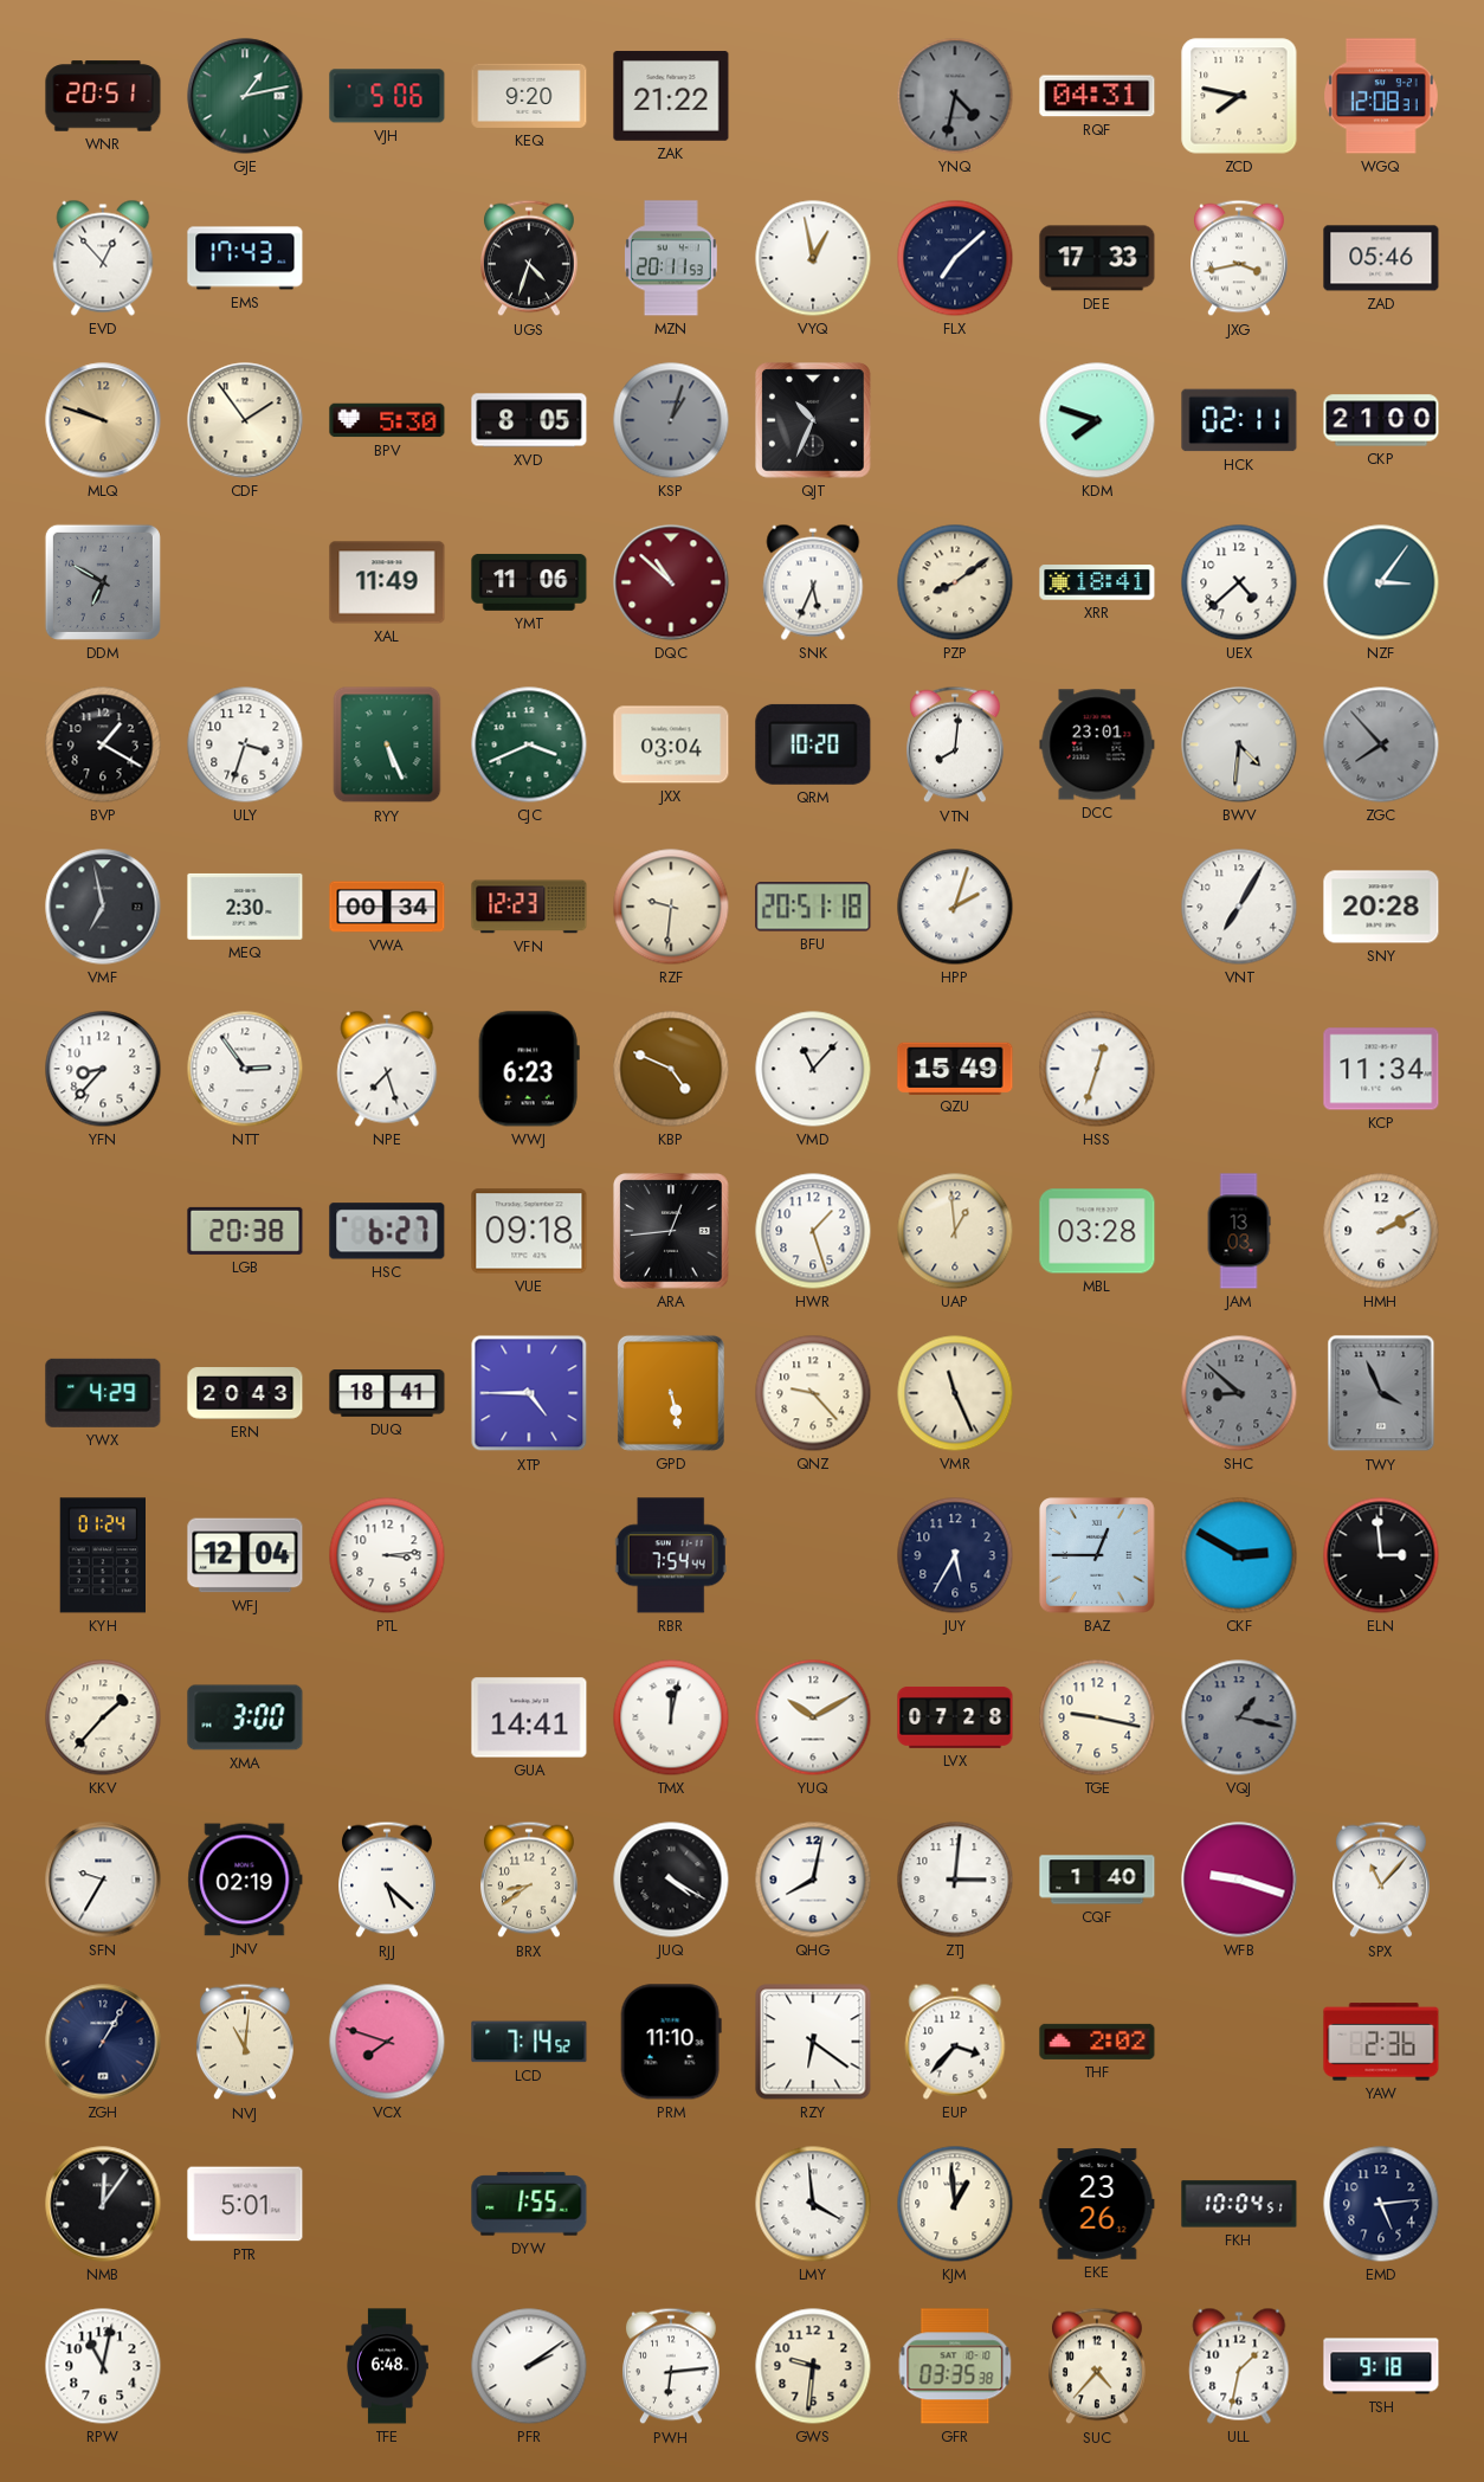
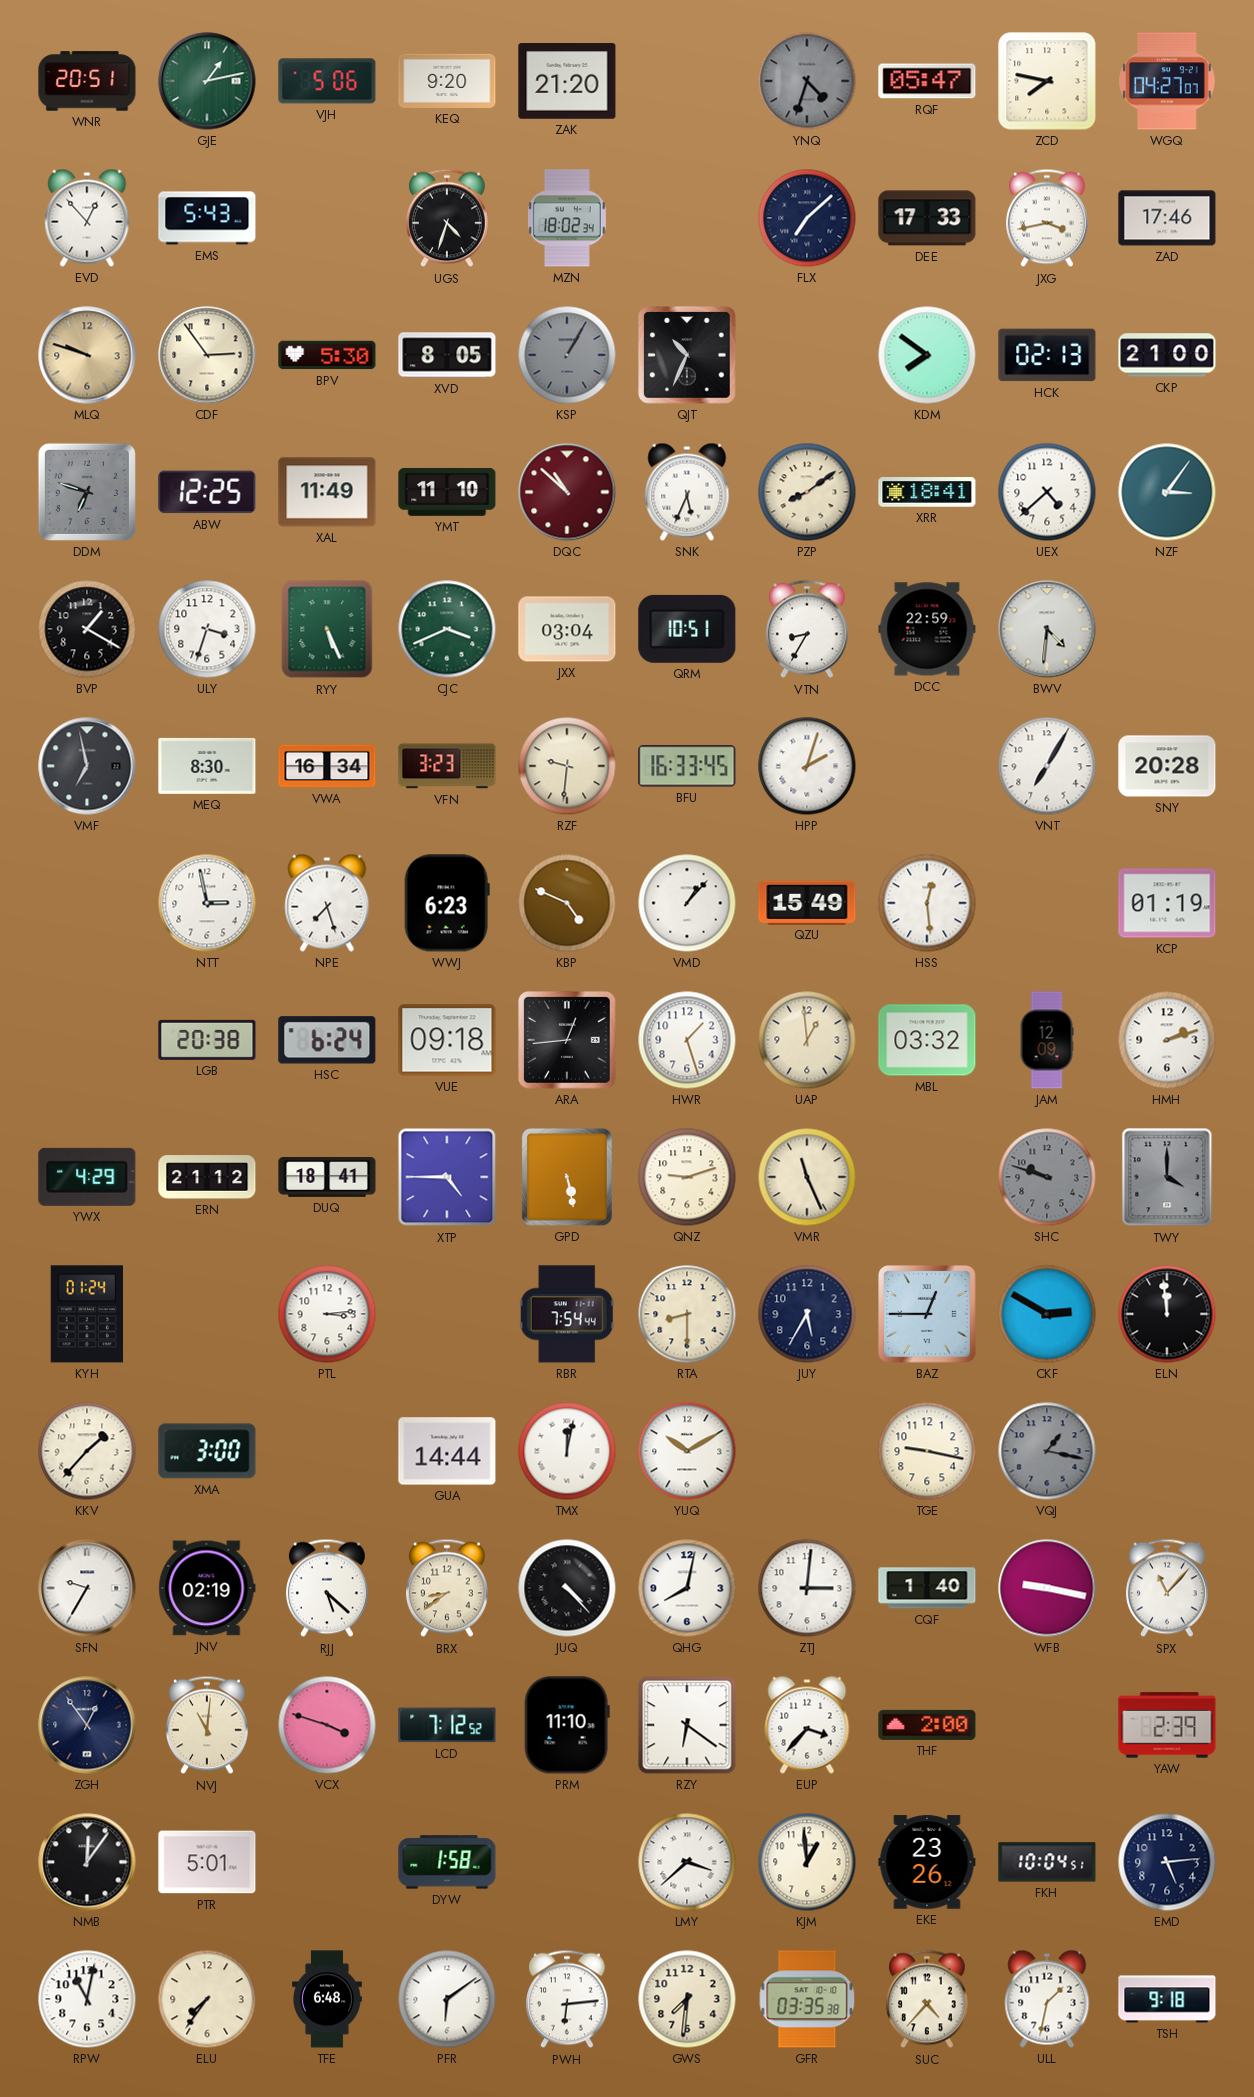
ZAK: 21:22 -> 21:20
YNQ: 4:32 -> 4:33
RQF: 04:31 -> 05:47
WGQ: 12:08 -> 04:27
EMS: 17:43 -> 5:43
MZN: 20:11 -> 18:02
VYQ: 12:58 -> none
ZAD: 05:46 -> 17:46
CDF: 1:54 -> 2:54
KSP: 1:03 -> 1:05
KDM: 7:48 -> 7:51
HCK: 02:11 -> 02:13
DDM: 6:50 -> 6:48
ABW: none -> 12:25
YMT: 11:06 -> 11:10
QRM: 10:20 -> 10:51
VTN: 8:01 -> 8:35
DCC: 23:01 -> 22:59
ZGC: 7:53 -> none
MEQ: 2:30 -> 8:30
VWA: 00:34 -> 16:34
VFN: 12:23 -> 3:23
BFU: 20:51 -> 16:33
YFN: 8:37 -> none
NTT: 2:54 -> 2:58
VMD: 11:07 -> 1:07
HSS: 12:33 -> 12:29
KCP: 11:34 -> 01:19
HSC: 6:27 -> 6:24
MBL: 03:28 -> 03:32
JAM: 13:03 -> 12:09
HMH: 2:10 -> 2:12
ERN: 20:43 -> 21:12
QNZ: 9:23 -> 9:12
SHC: 8:52 -> 9:48
TWY: 3:56 -> 4:00
WFJ: 12:04 -> none
RTA: none -> 8:30
ELN: 2:59 -> 11:59
GUA: 14:41 -> 14:44
LVX: 07:28 -> none
JUQ: 4:20 -> 4:23
WFB: 9:18 -> 9:17
ZGH: 1:05 -> 12:54
VCX: 7:48 -> 3:48
LCD: 7:14 -> 7:12
THF: 2:02 -> 2:00
YAW: 2:36 -> 2:39
DYW: 1:55 -> 1:58
LMY: 3:59 -> 3:38
ELU: none -> 7:36
PFR: 2:09 -> 6:09
GWS: 9:31 -> 7:31
